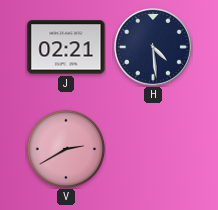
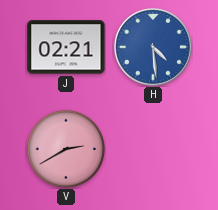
H dial: navy -> blue
